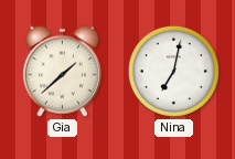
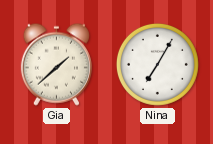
Nina: 7:02 -> 7:05
